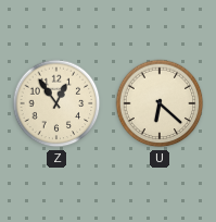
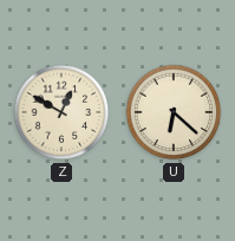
Z: 12:54 -> 12:50
